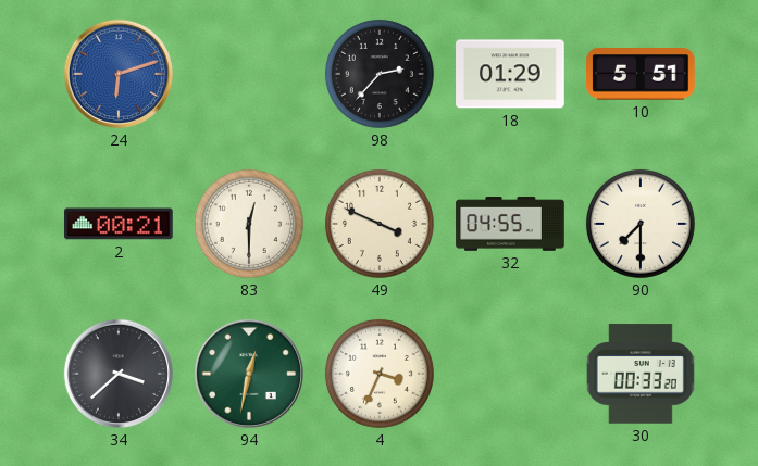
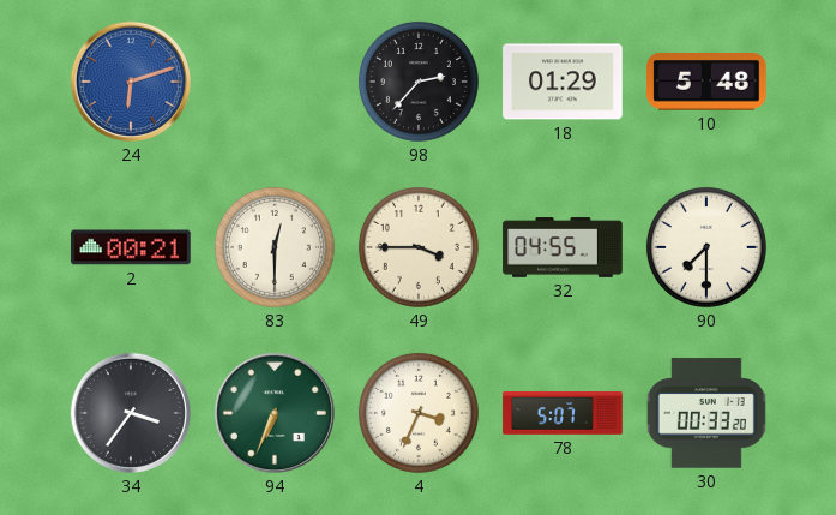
10: 5:51 -> 5:48
49: 3:49 -> 3:45
34: 3:38 -> 3:36
94: 12:32 -> 6:34
78: none -> 5:07
